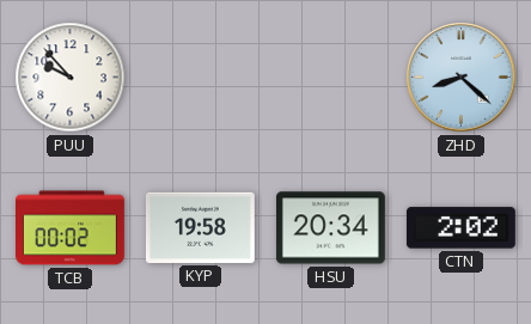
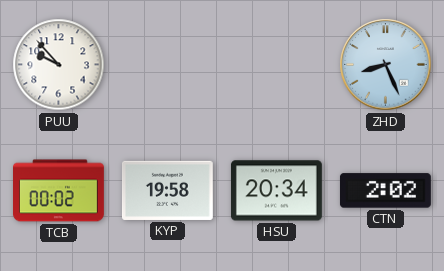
ZHD: 8:22 -> 8:26
